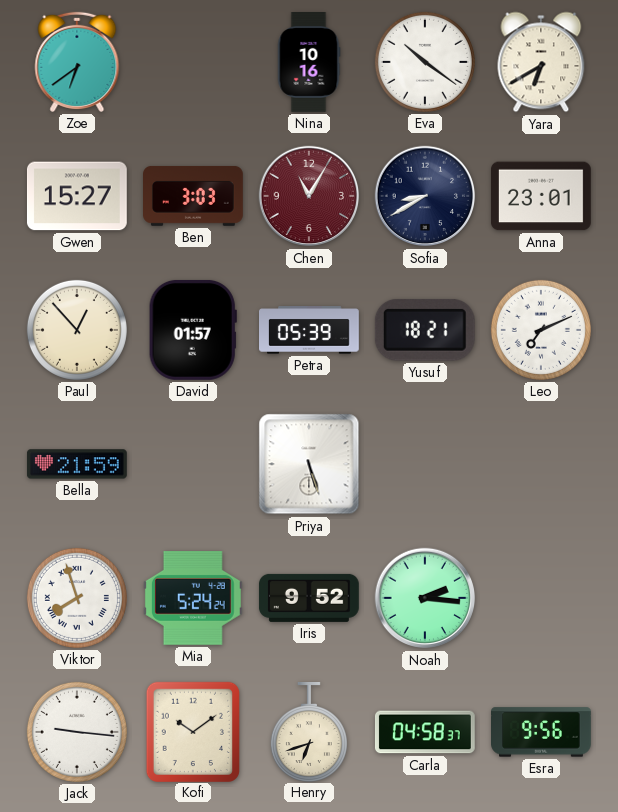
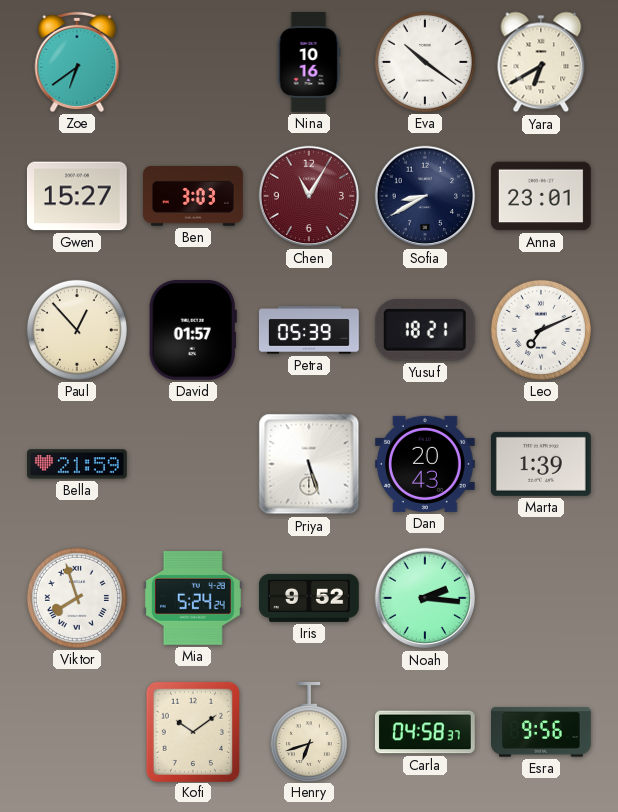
Dan: none -> 20:43
Marta: none -> 1:39
Jack: 9:16 -> none
